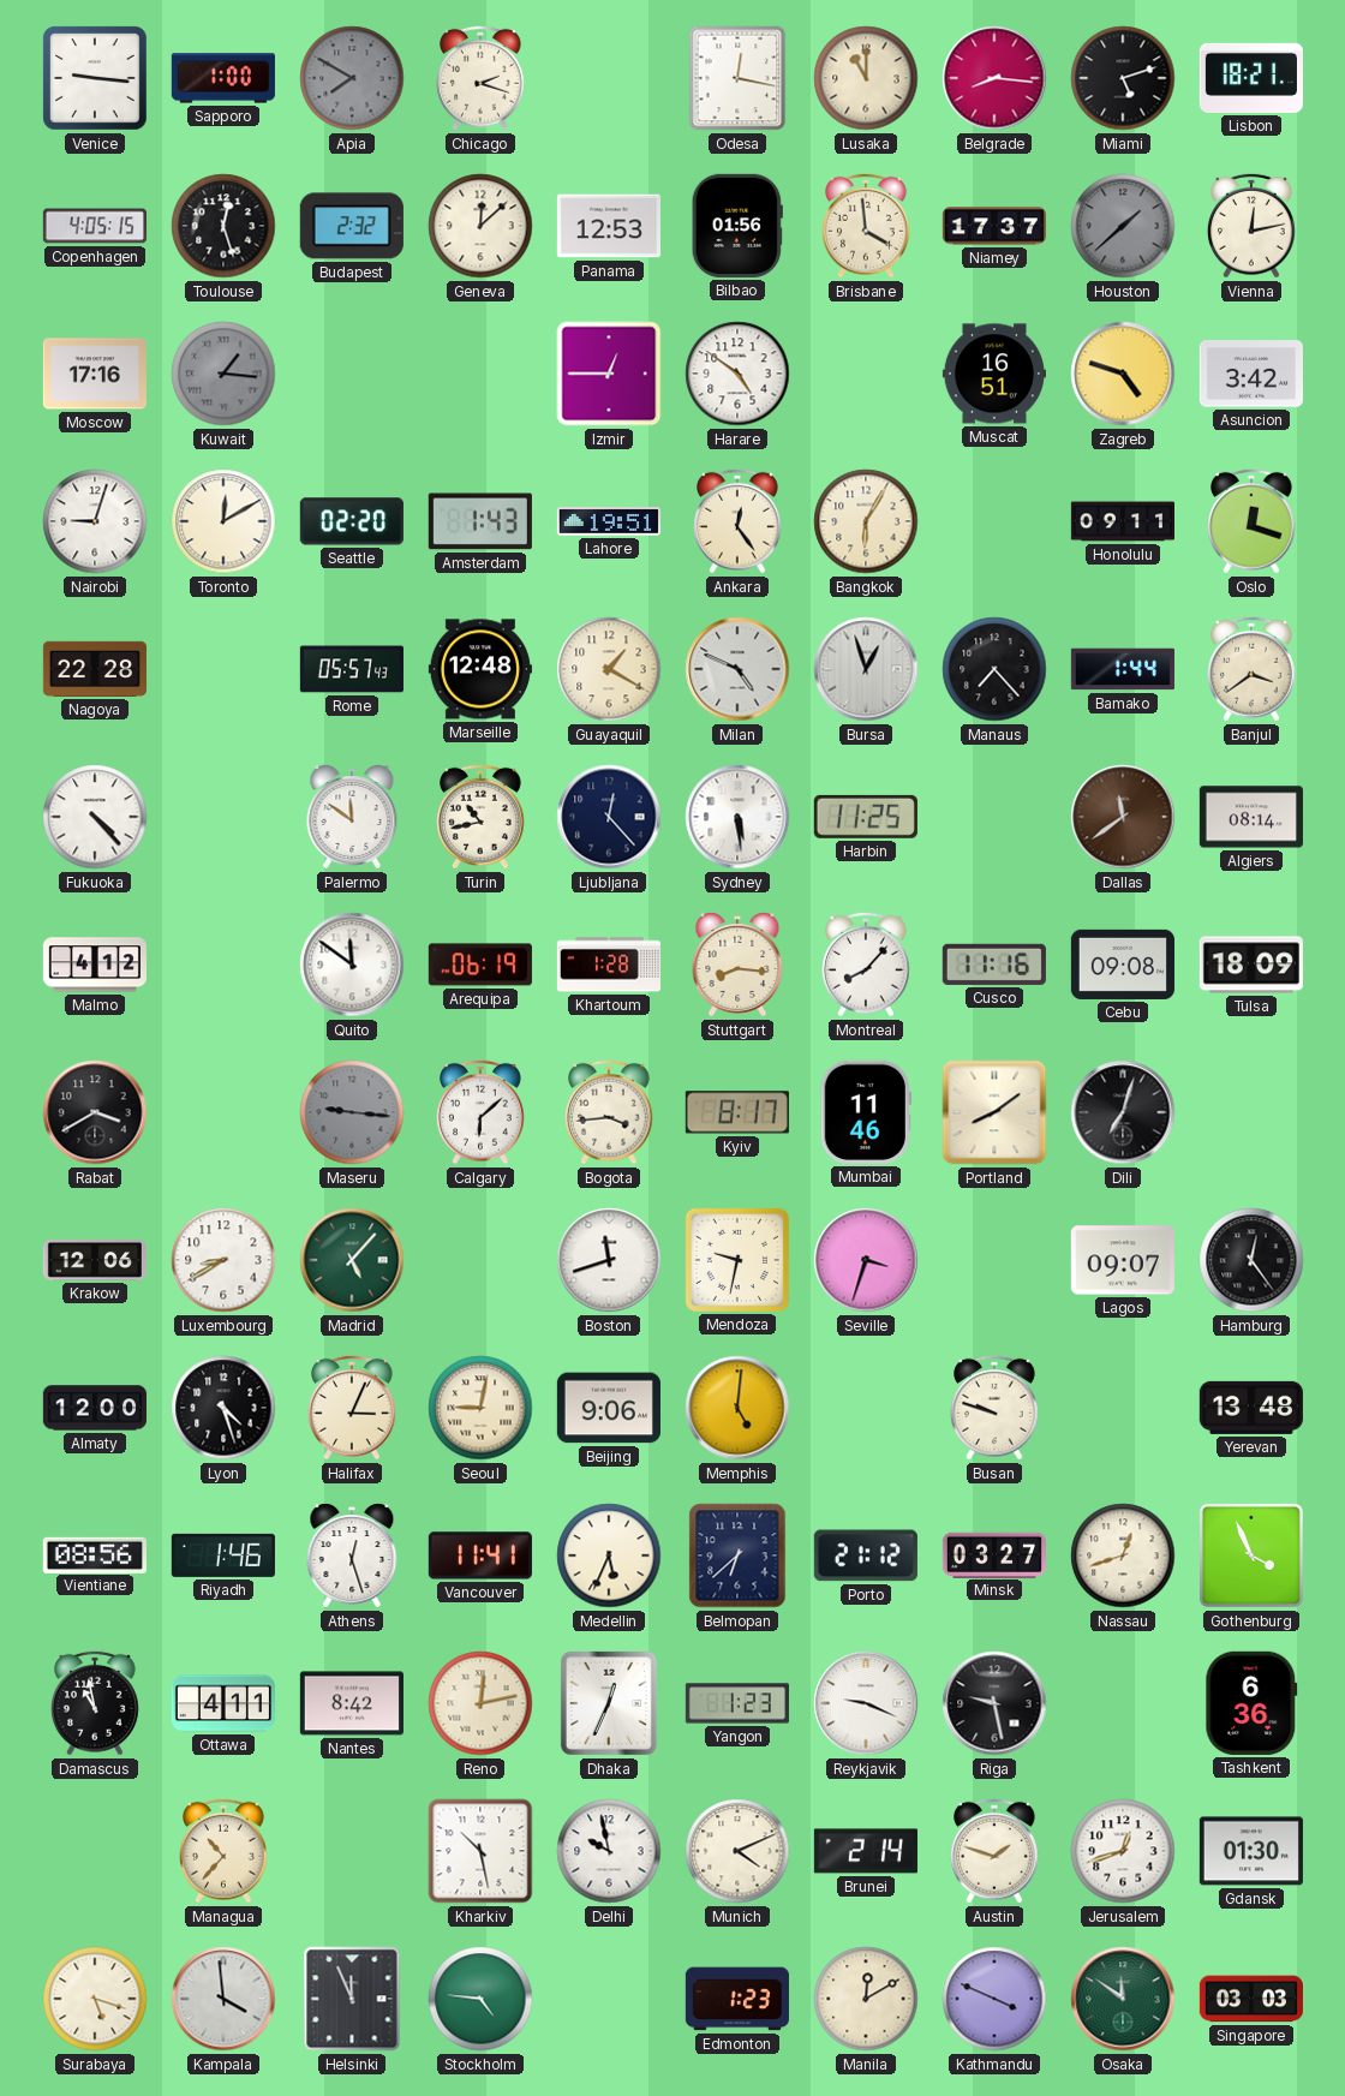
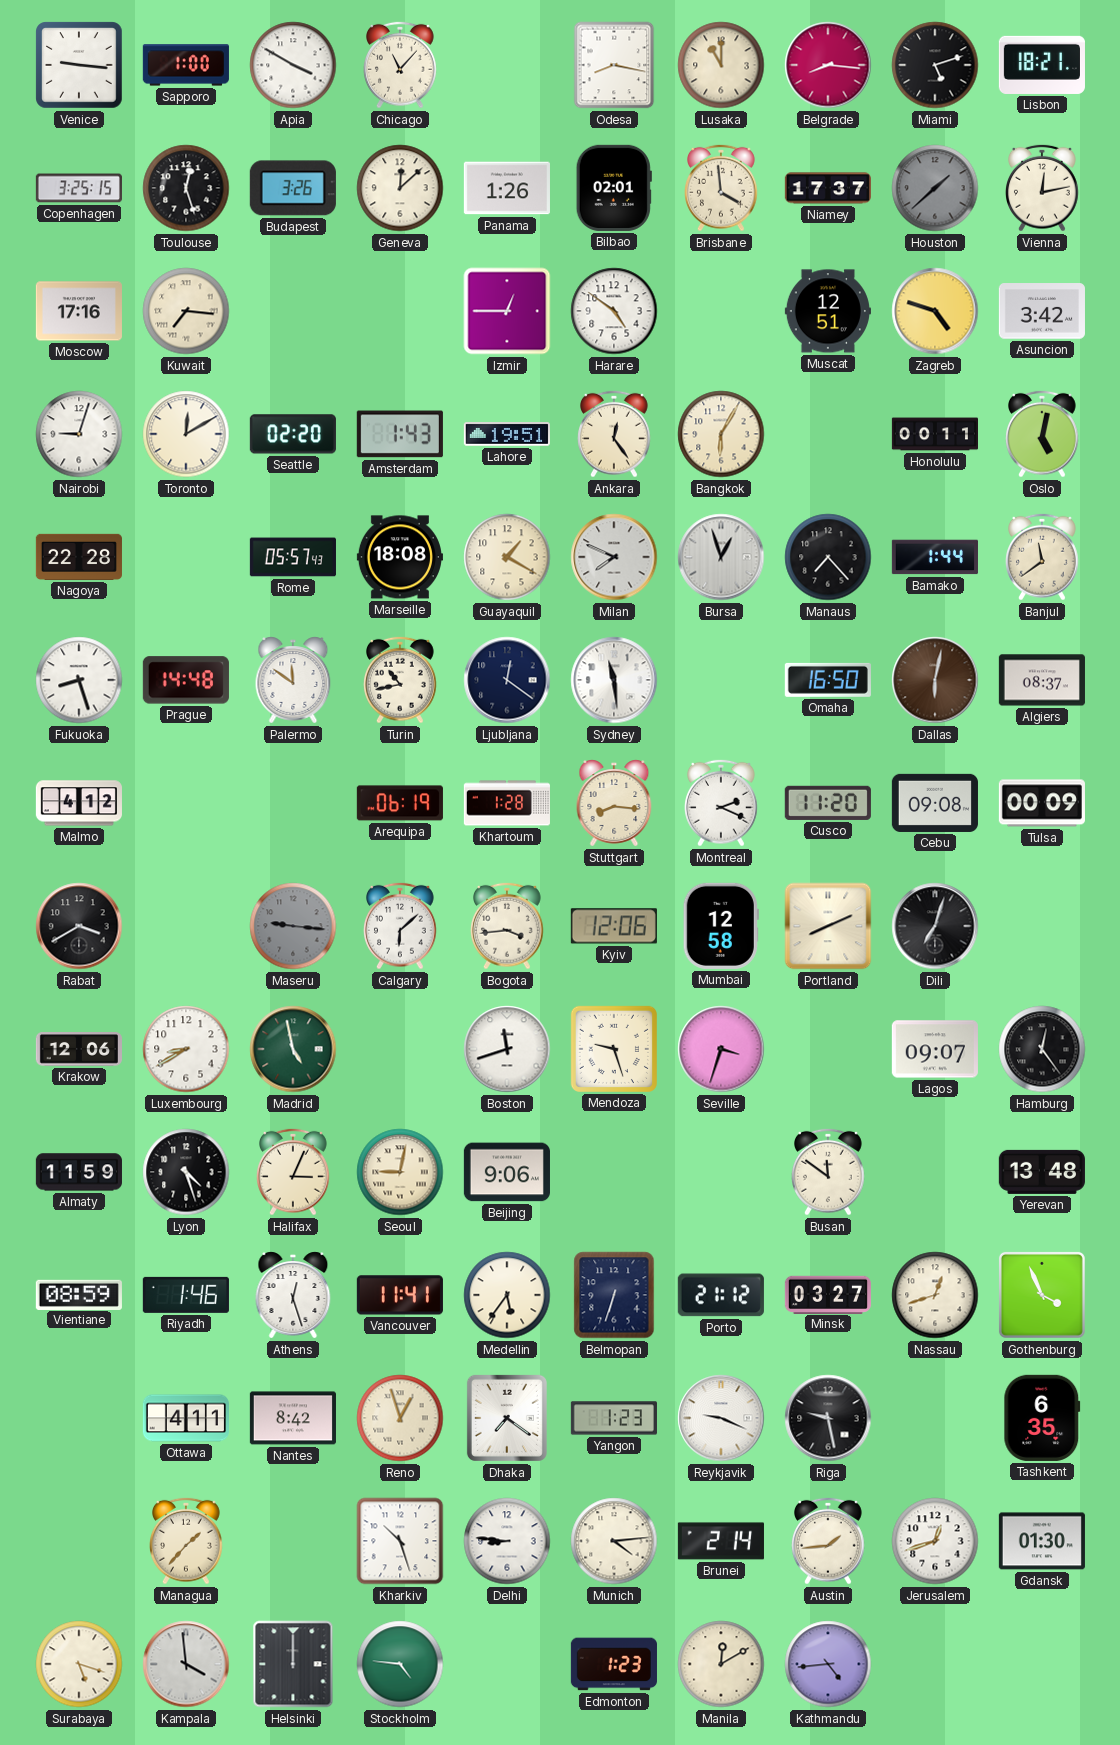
Apia: 7:50 -> 3:50
Apia dial: grey -> white
Chicago: 2:18 -> 11:07
Odesa: 12:17 -> 8:17
Copenhagen: 4:05 -> 3:25
Budapest: 2:32 -> 3:26
Panama: 12:53 -> 1:26
Bilbao: 01:56 -> 02:01
Kuwait: 1:16 -> 7:16
Kuwait dial: grey -> cream
Muscat: 16:51 -> 12:51
Honolulu: 09:11 -> 00:11
Oslo: 12:18 -> 5:02
Marseille: 12:48 -> 18:08
Milan: 4:49 -> 7:49
Banjul: 3:39 -> 11:39
Fukuoka: 4:23 -> 8:27
Prague: none -> 14:48
Ljubljana: 12:23 -> 12:21
Sydney: 5:29 -> 11:29
Harbin: 11:25 -> none
Omaha: none -> 16:50
Dallas: 11:39 -> 6:02
Algiers: 08:14 -> 08:37
Quito: 11:51 -> none
Montreal: 8:07 -> 2:19
Cusco: 11:16 -> 11:20
Tulsa: 18:09 -> 00:09
Kyiv: 8:17 -> 12:06
Mumbai: 11:46 -> 12:58
Portland: 8:09 -> 8:11
Madrid: 5:07 -> 4:58
Mendoza: 9:32 -> 9:27
Almaty: 12:00 -> 11:59
Memphis: 5:01 -> none
Busan: 9:48 -> 11:51
Vientiane: 08:56 -> 08:59
Medellin: 5:34 -> 5:36
Belmopan: 6:38 -> 6:33
Damascus: 10:58 -> none
Reno: 12:13 -> 12:57
Dhaka: 12:34 -> 7:21
Tashkent: 6:36 -> 6:35
Managua: 10:37 -> 1:37
Kharkiv: 10:28 -> 10:27
Delhi: 9:58 -> 8:46
Munich: 4:11 -> 4:14
Austin: 1:48 -> 1:44
Helsinki: 11:56 -> 12:00
Kathmandu: 3:49 -> 4:44
Osaka: 11:51 -> none
Singapore: 03:03 -> none
